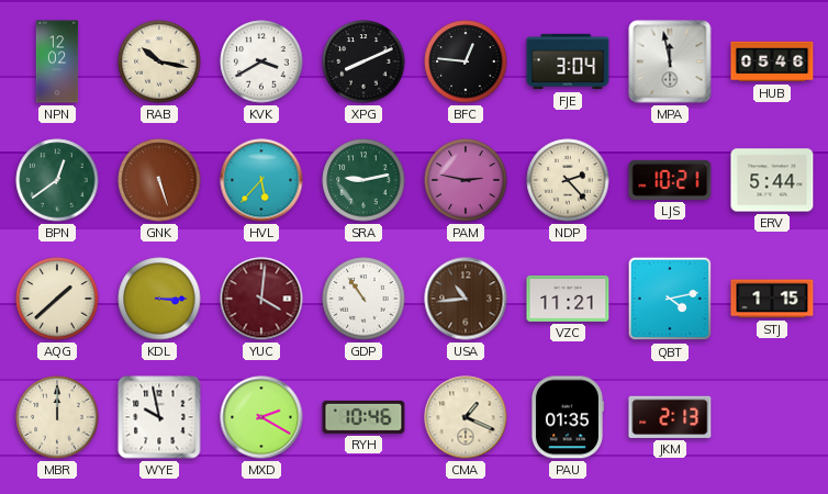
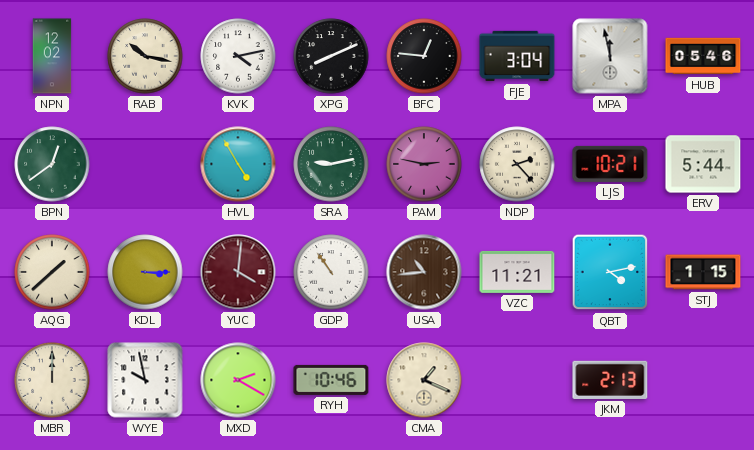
KVK: 3:40 -> 4:13
GNK: 5:27 -> none
HVL: 5:37 -> 4:55
PAU: 01:35 -> none
